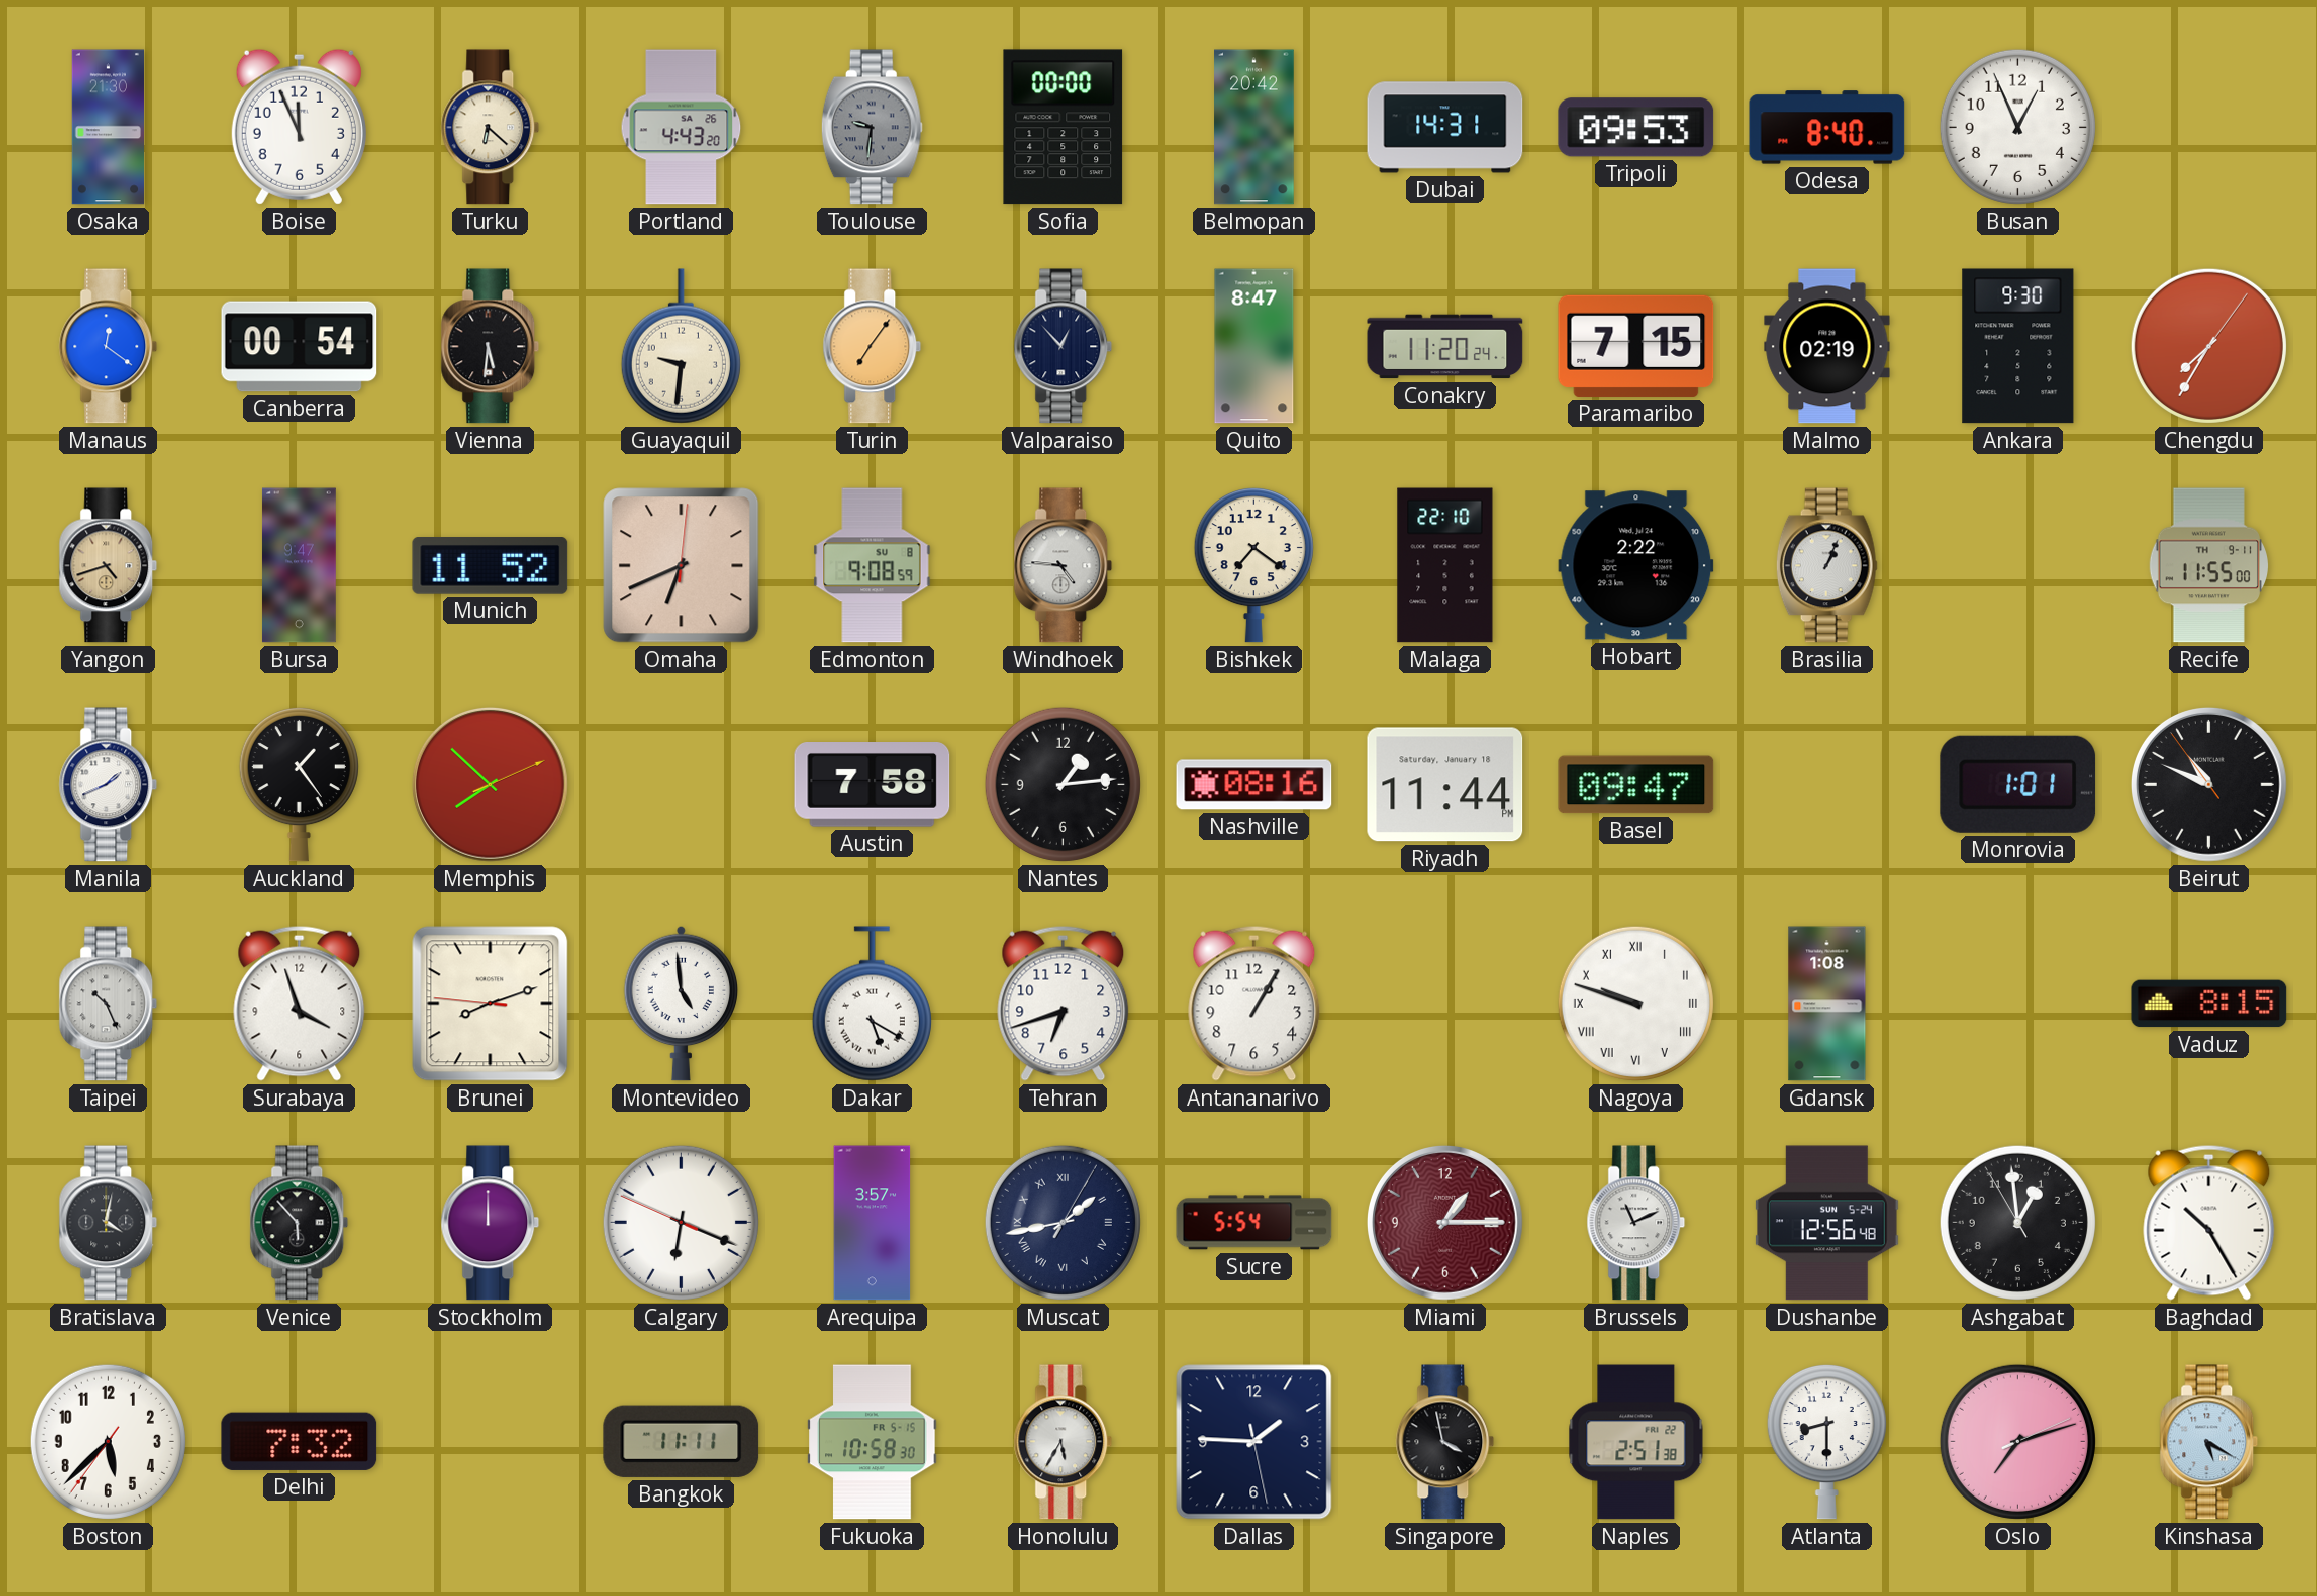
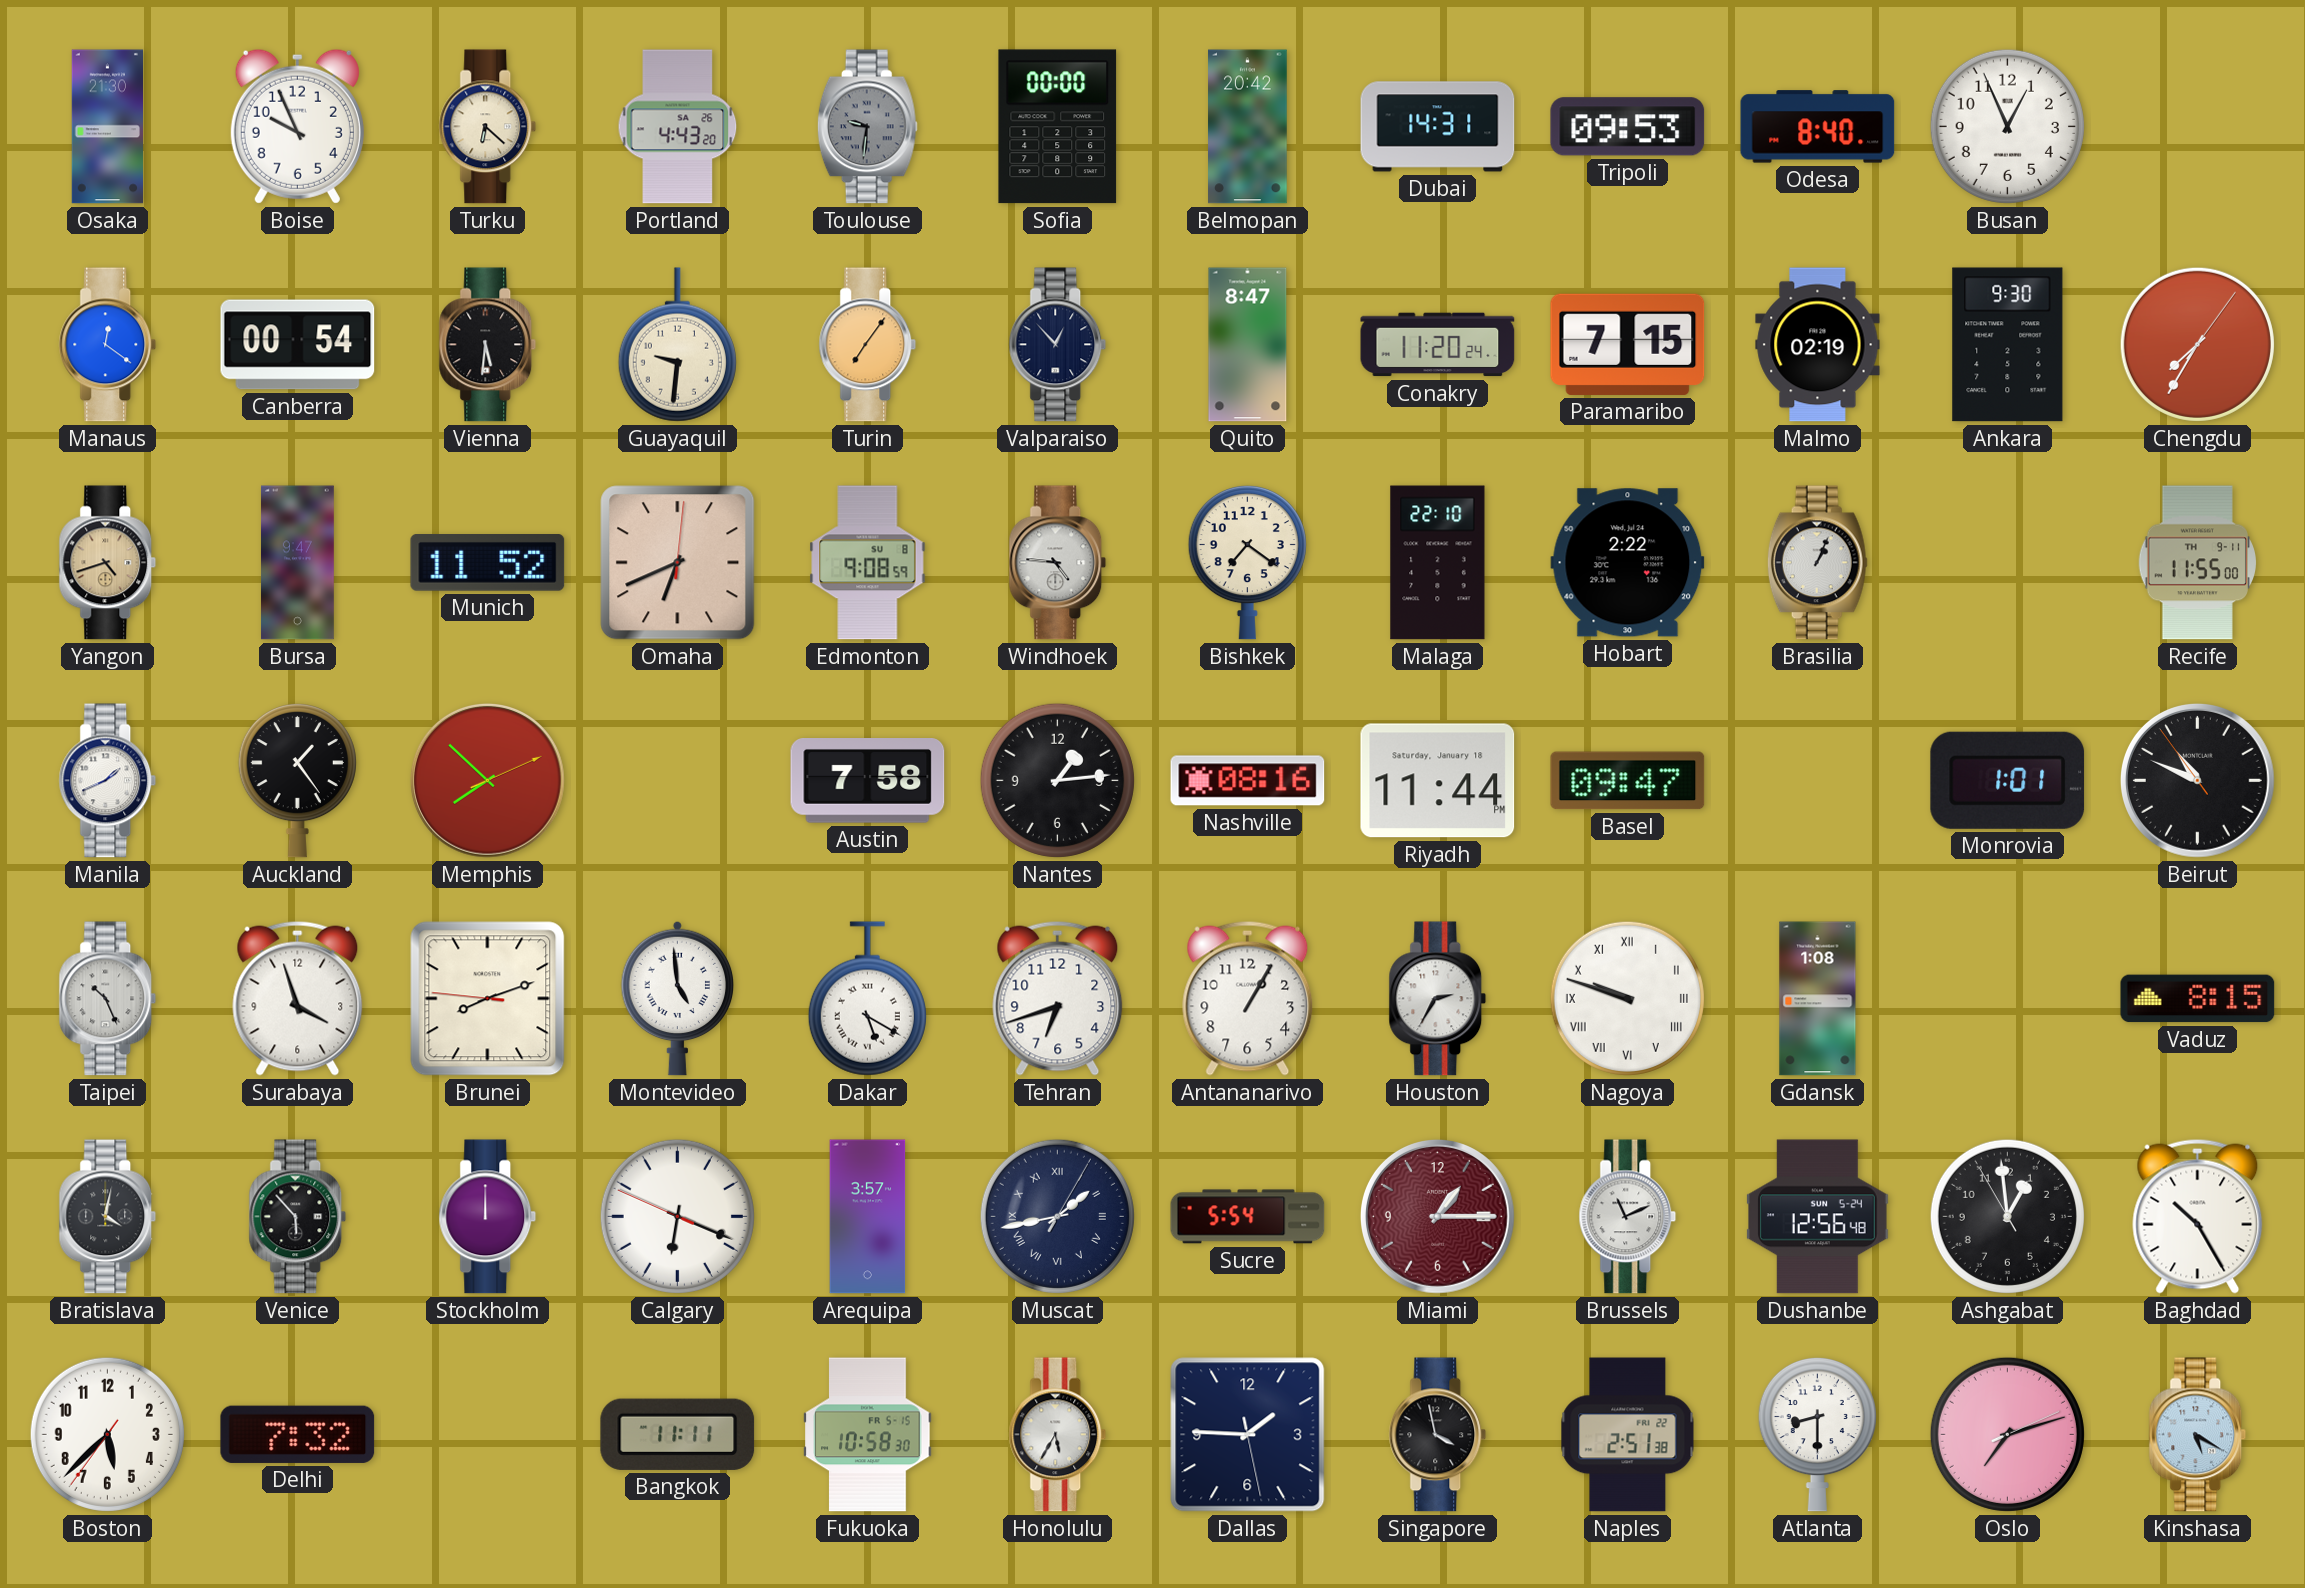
Boise: 11:56 -> 9:56
Houston: none -> 2:35
